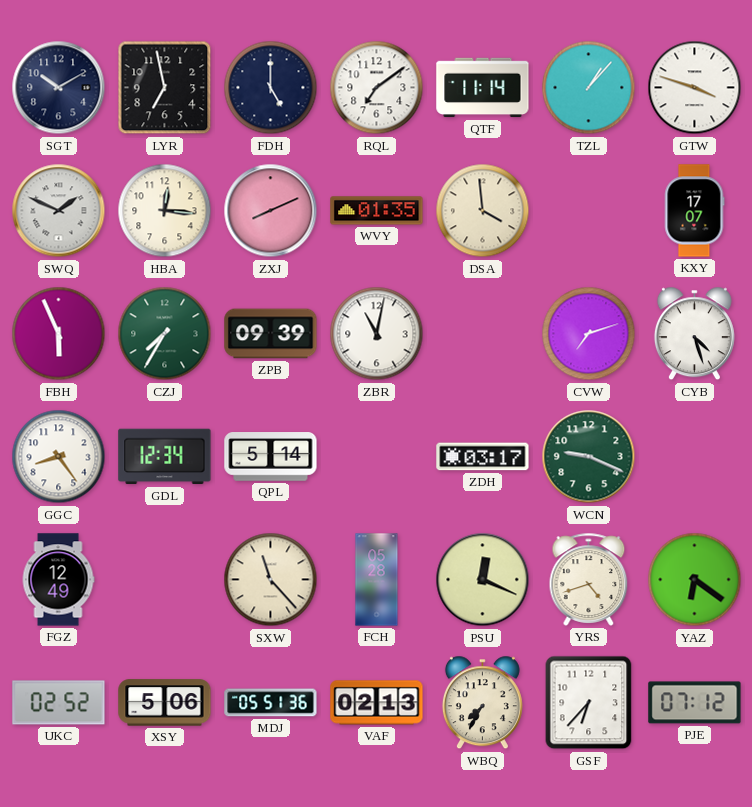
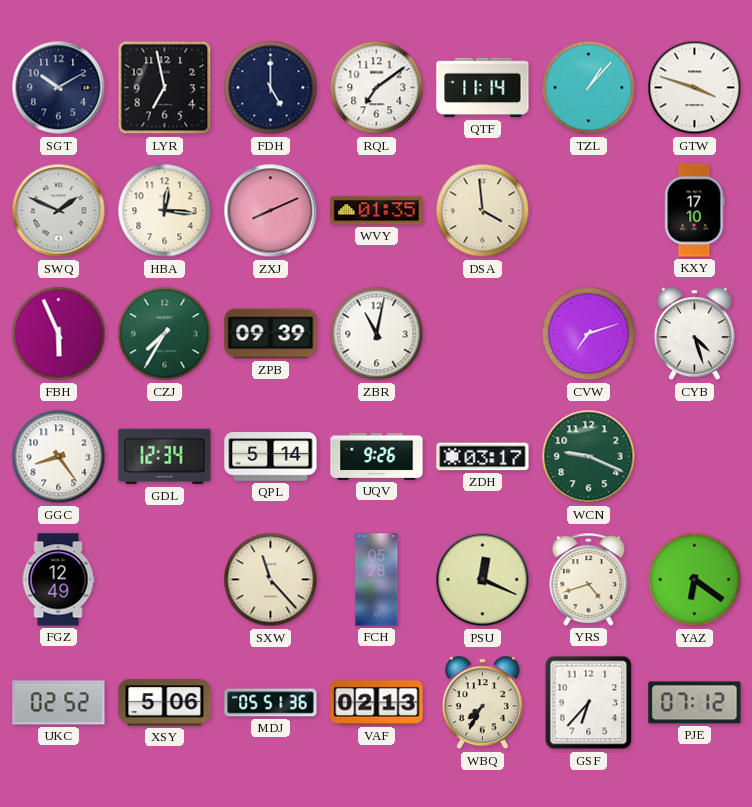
KXY: 17:07 -> 17:10
UQV: none -> 9:26
